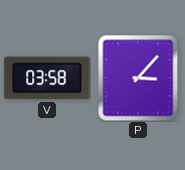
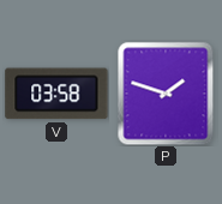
P: 3:07 -> 1:48
